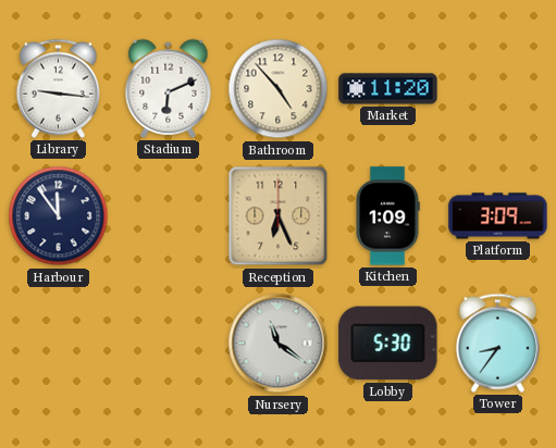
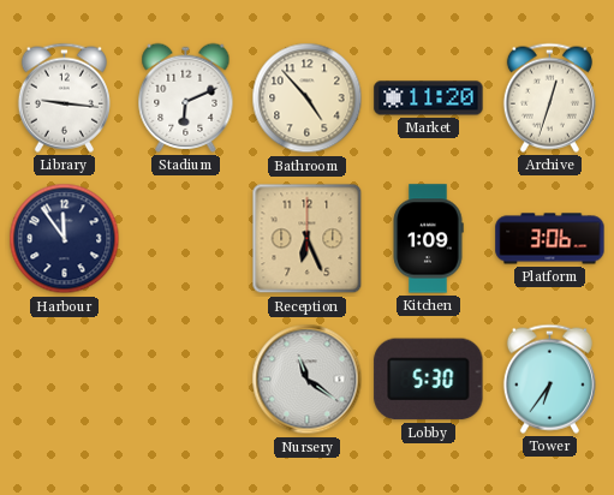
Archive: none -> 12:33
Platform: 3:09 -> 3:06
Tower: 8:36 -> 6:36
